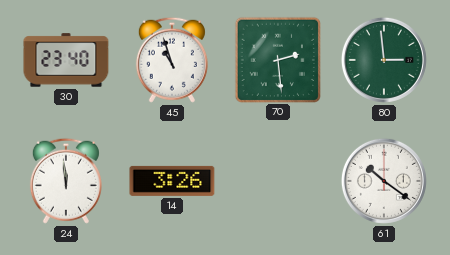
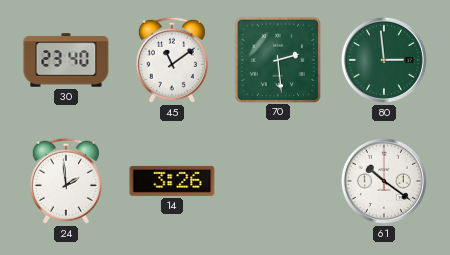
45: 10:57 -> 11:09
24: 11:59 -> 1:59
